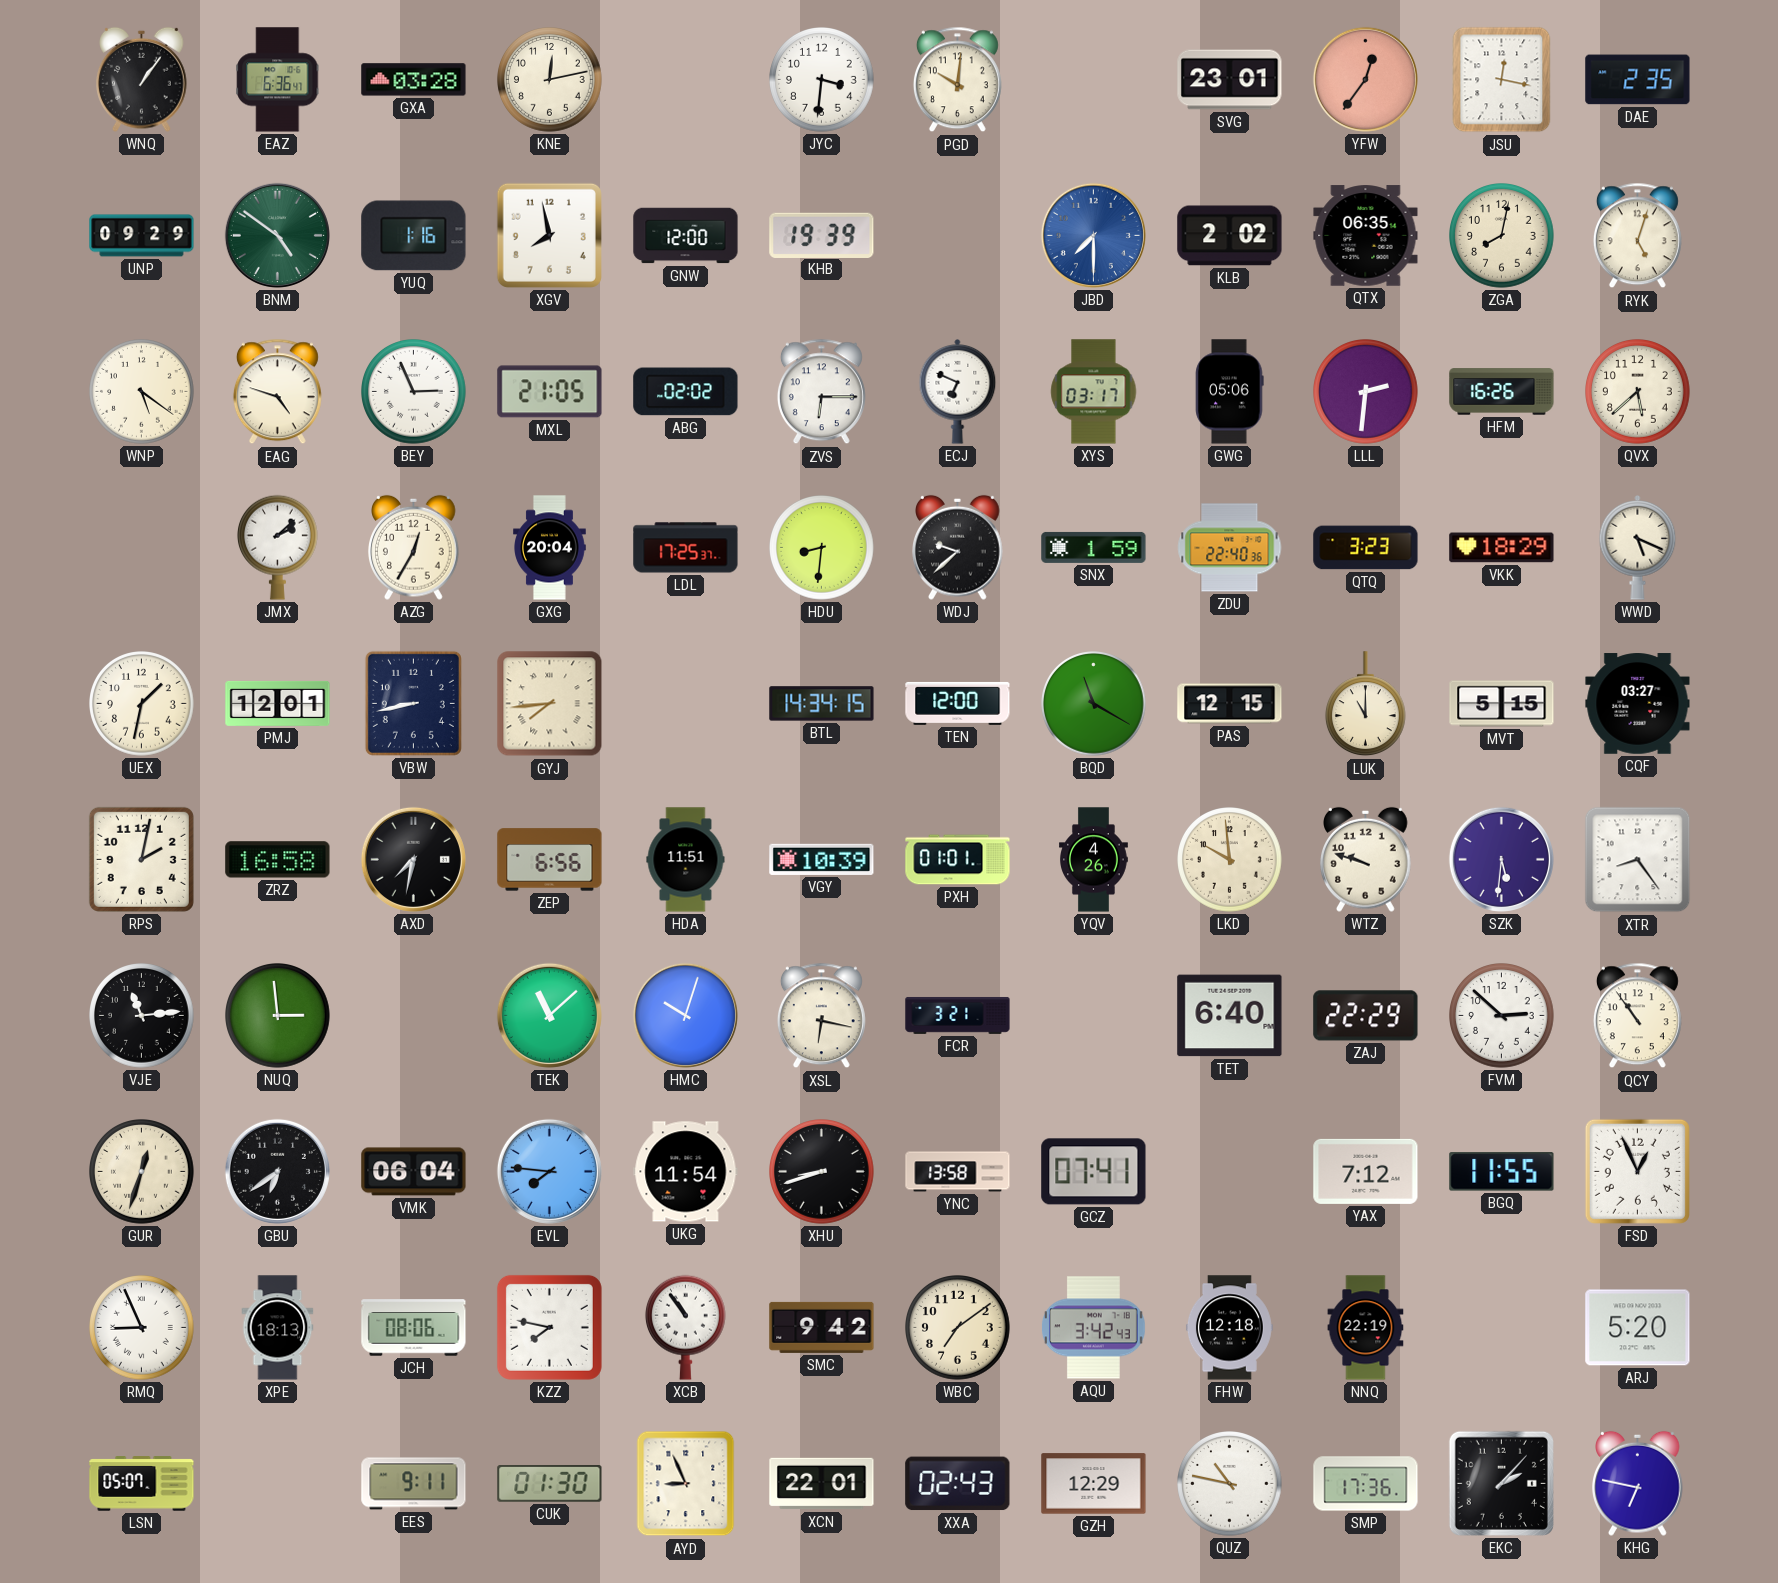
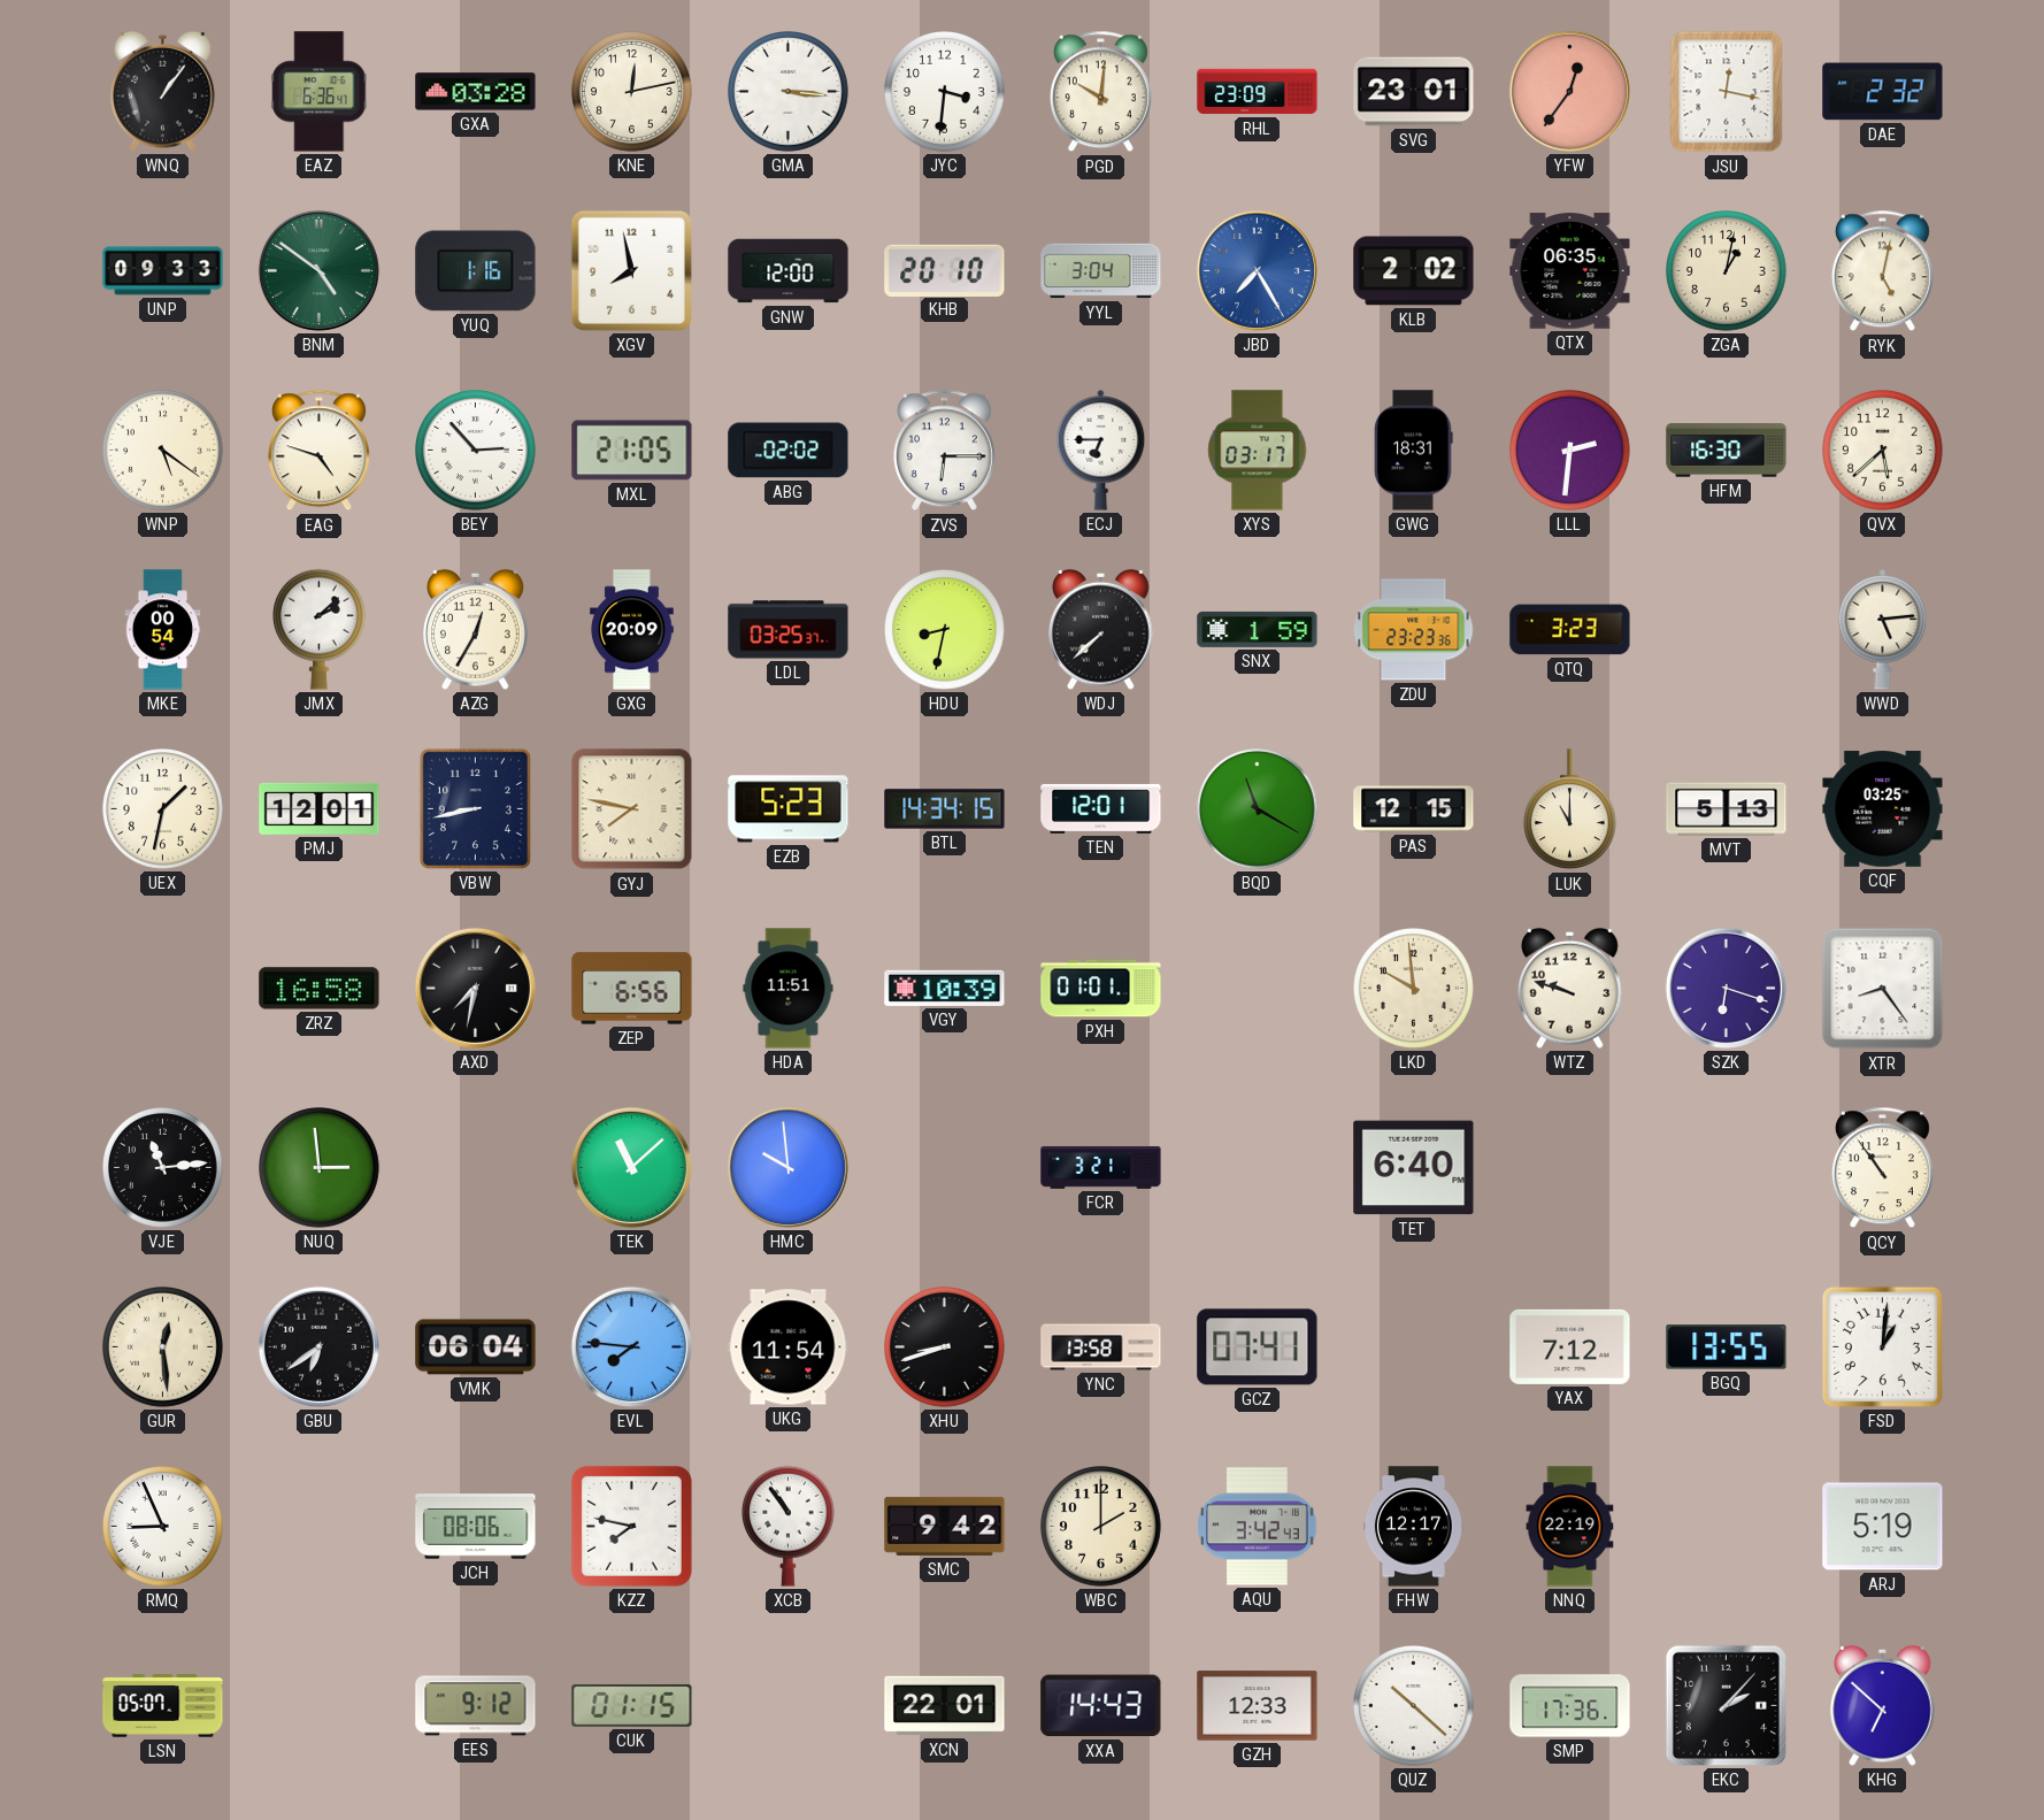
GMA: none -> 3:16
RHL: none -> 23:09
DAE: 2:35 -> 2:32
UNP: 09:29 -> 09:33
KHB: 19:39 -> 20:10
YYL: none -> 3:04
JBD: 7:30 -> 7:25
ZGA: 8:02 -> 1:02
RYK: 5:03 -> 5:02
BEY: 2:56 -> 2:53
ECJ: 6:49 -> 6:45
GWG: 05:06 -> 18:31
HFM: 16:26 -> 16:30
MKE: none -> 00:54
GXG: 20:04 -> 20:09
LDL: 17:25 -> 03:25
HDU: 8:31 -> 8:32
WDJ: 9:38 -> 7:38
ZDU: 22:40 -> 23:23
VKK: 18:29 -> none
WWD: 5:19 -> 5:14
GYJ: 7:44 -> 7:47
EZB: none -> 5:23
TEN: 12:00 -> 12:01
MVT: 5:15 -> 5:13
CQF: 03:27 -> 03:25
RPS: 2:02 -> none
YQV: 4:26 -> none
SZK: 5:31 -> 6:18
HMC: 10:03 -> 9:59
XSL: 6:17 -> none
ZAJ: 22:29 -> none
FVM: 2:52 -> none
GUR: 12:33 -> 12:29
BGQ: 11:55 -> 13:55
FSD: 12:56 -> 1:01
XPE: 18:13 -> none
WBC: 7:09 -> 2:00
FHW: 12:18 -> 12:17
ARJ: 5:20 -> 5:19
EES: 9:11 -> 9:12
CUK: 01:30 -> 01:15
AYD: 8:56 -> none
XXA: 02:43 -> 14:43
GZH: 12:29 -> 12:33
QUZ: 10:47 -> 10:22
KHG: 6:47 -> 6:52
